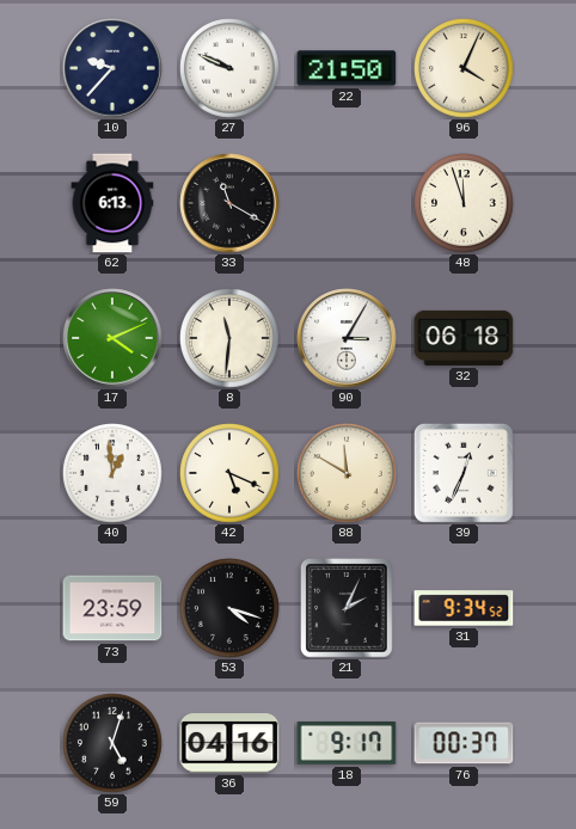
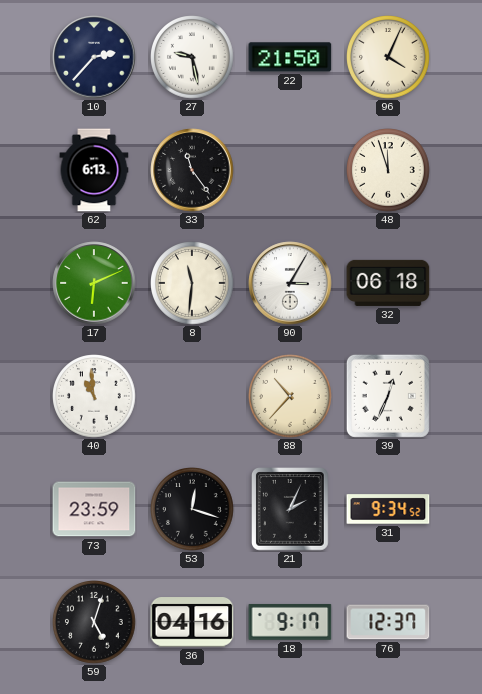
10: 9:37 -> 2:37
27: 9:49 -> 9:28
33: 11:20 -> 11:24
17: 4:11 -> 6:11
40: 12:59 -> 10:59
42: 5:19 -> none
88: 11:50 -> 10:37
53: 4:18 -> 12:18
76: 00:37 -> 12:37
